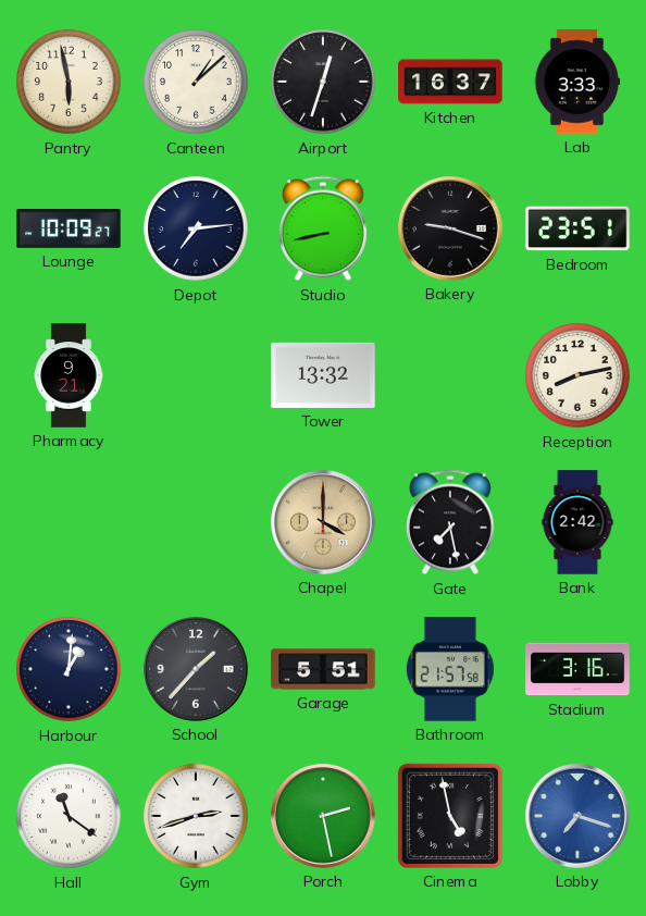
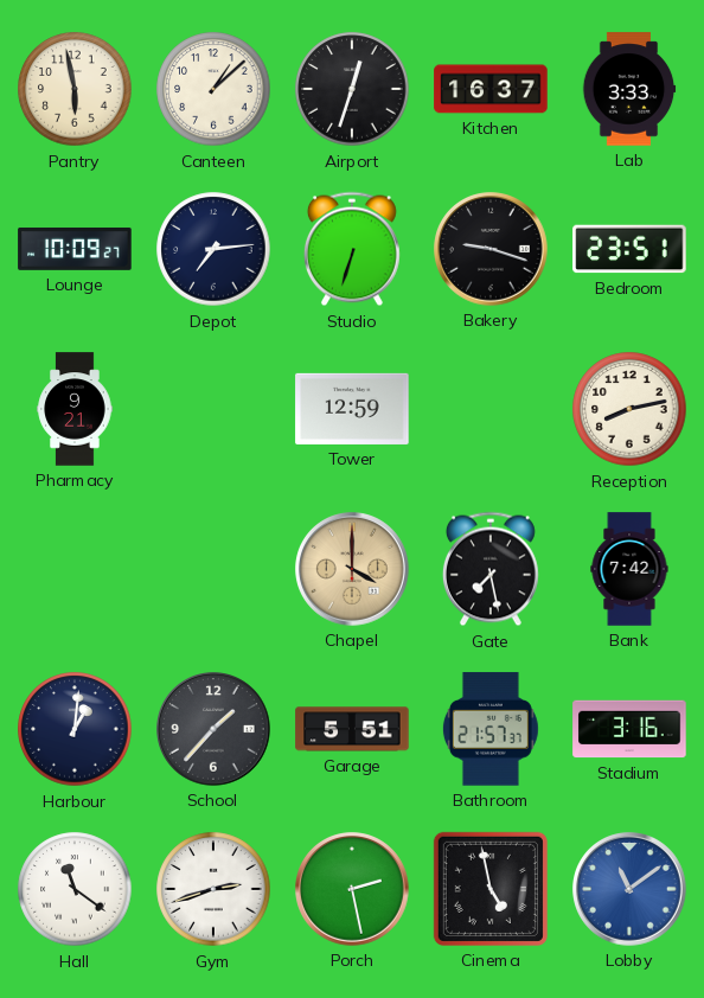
Studio: 8:43 -> 6:33
Tower: 13:32 -> 12:59
Bank: 2:42 -> 7:42
Bathroom: 21:57:58 -> 21:57:37
Lobby: 7:18 -> 11:09
